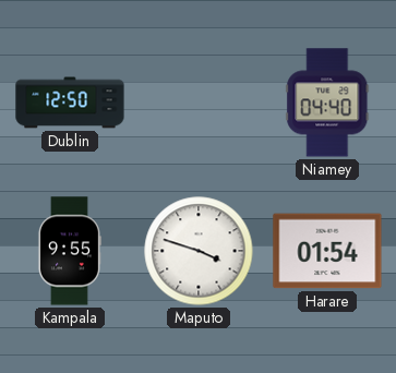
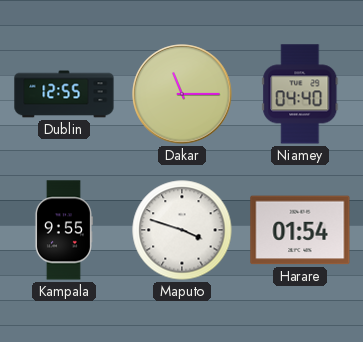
Dublin: 12:50 -> 12:55
Dakar: none -> 11:15
